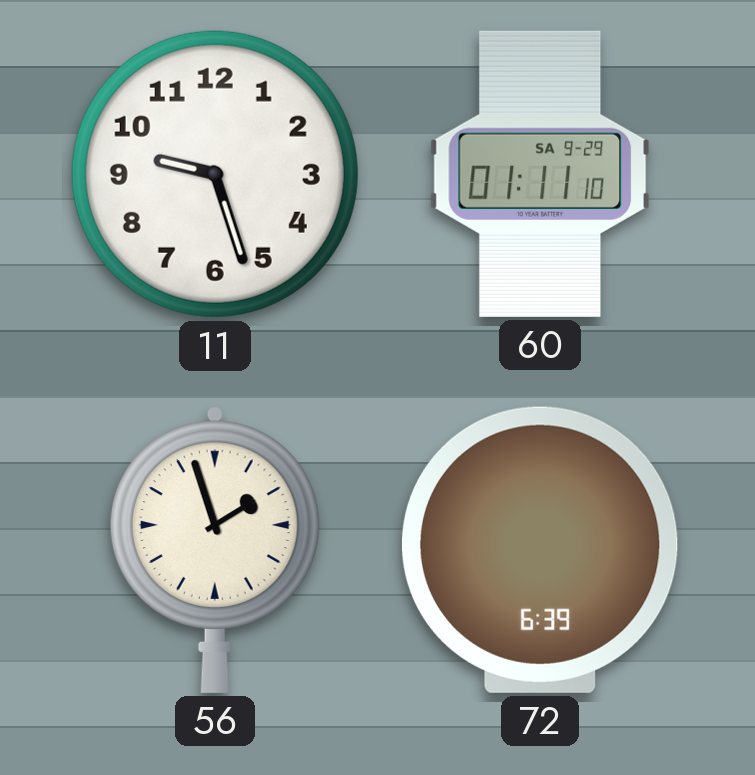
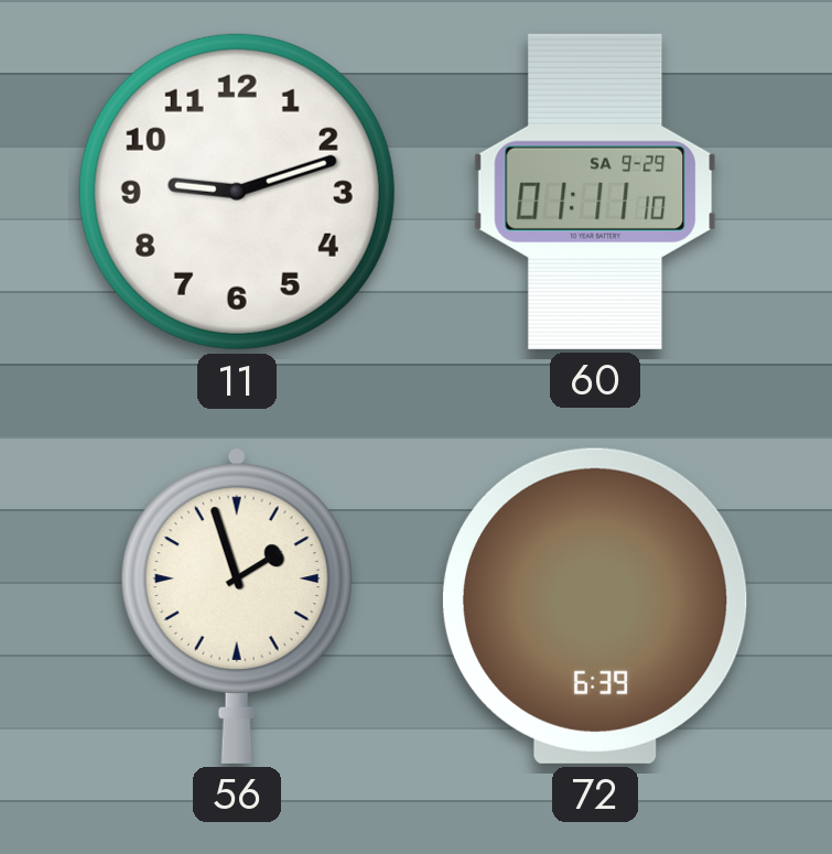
11: 9:27 -> 9:12
